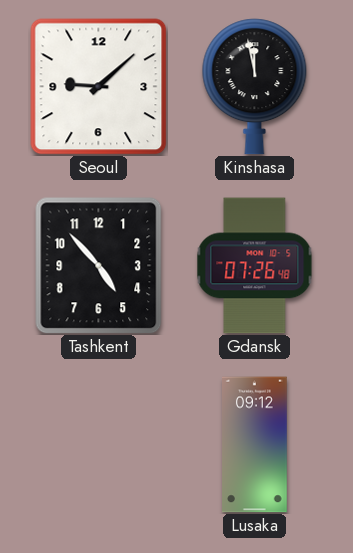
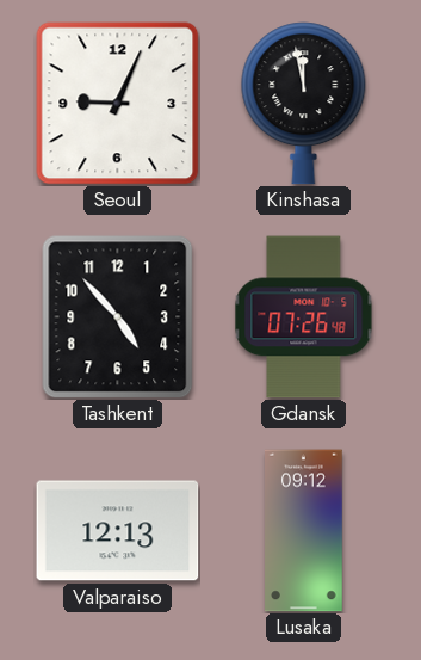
Seoul: 9:08 -> 9:04
Valparaiso: none -> 12:13
